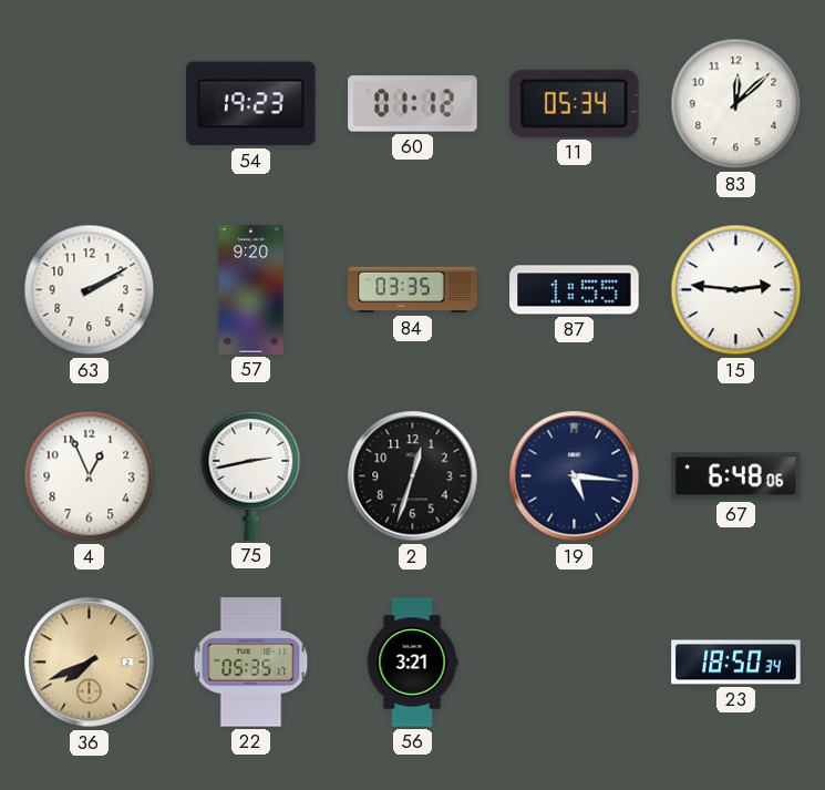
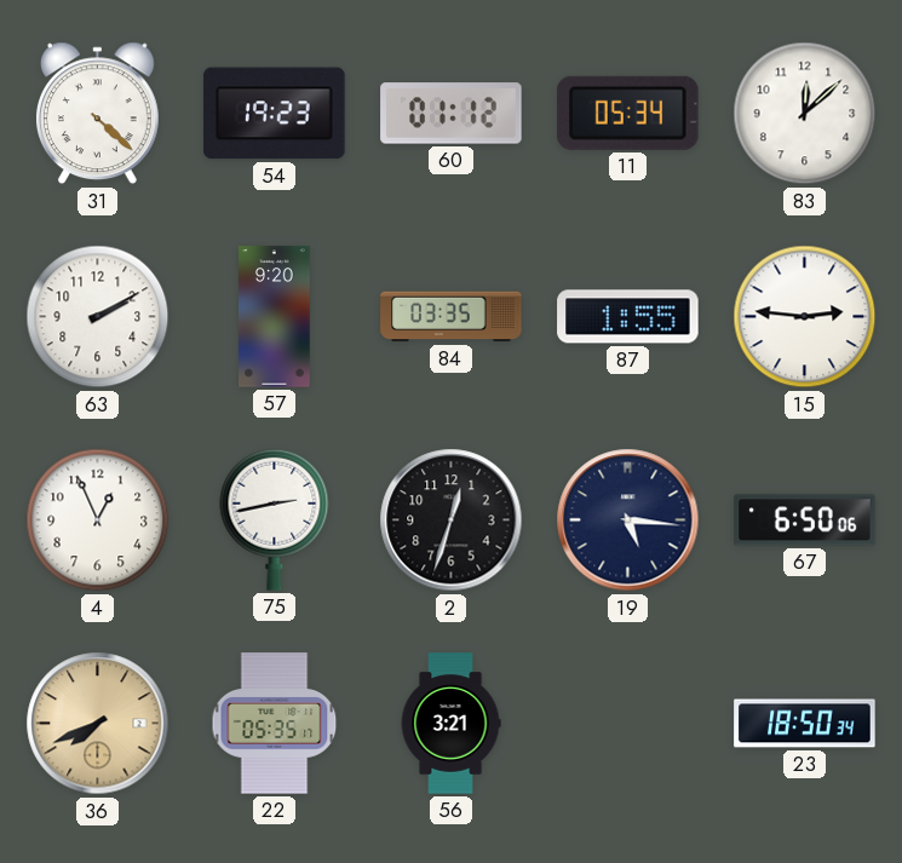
31: none -> 4:22
67: 6:48 -> 6:50
